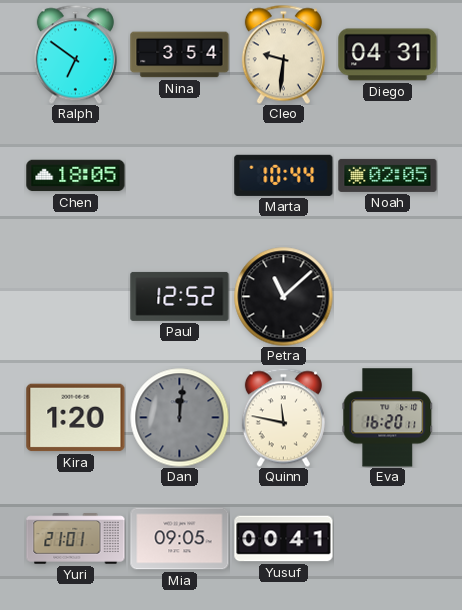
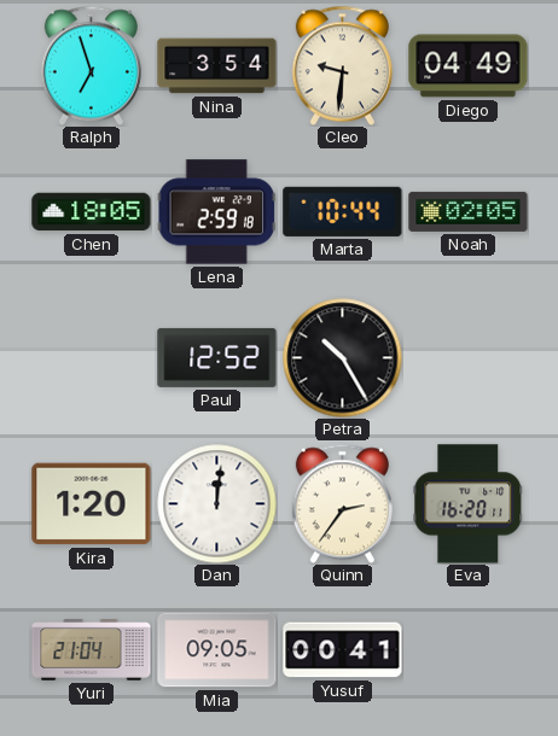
Ralph: 6:51 -> 6:57
Diego: 04:31 -> 04:49
Lena: none -> 2:59
Petra: 11:08 -> 10:25
Dan dial: grey -> white
Quinn: 11:47 -> 2:36
Yuri: 21:01 -> 21:04
